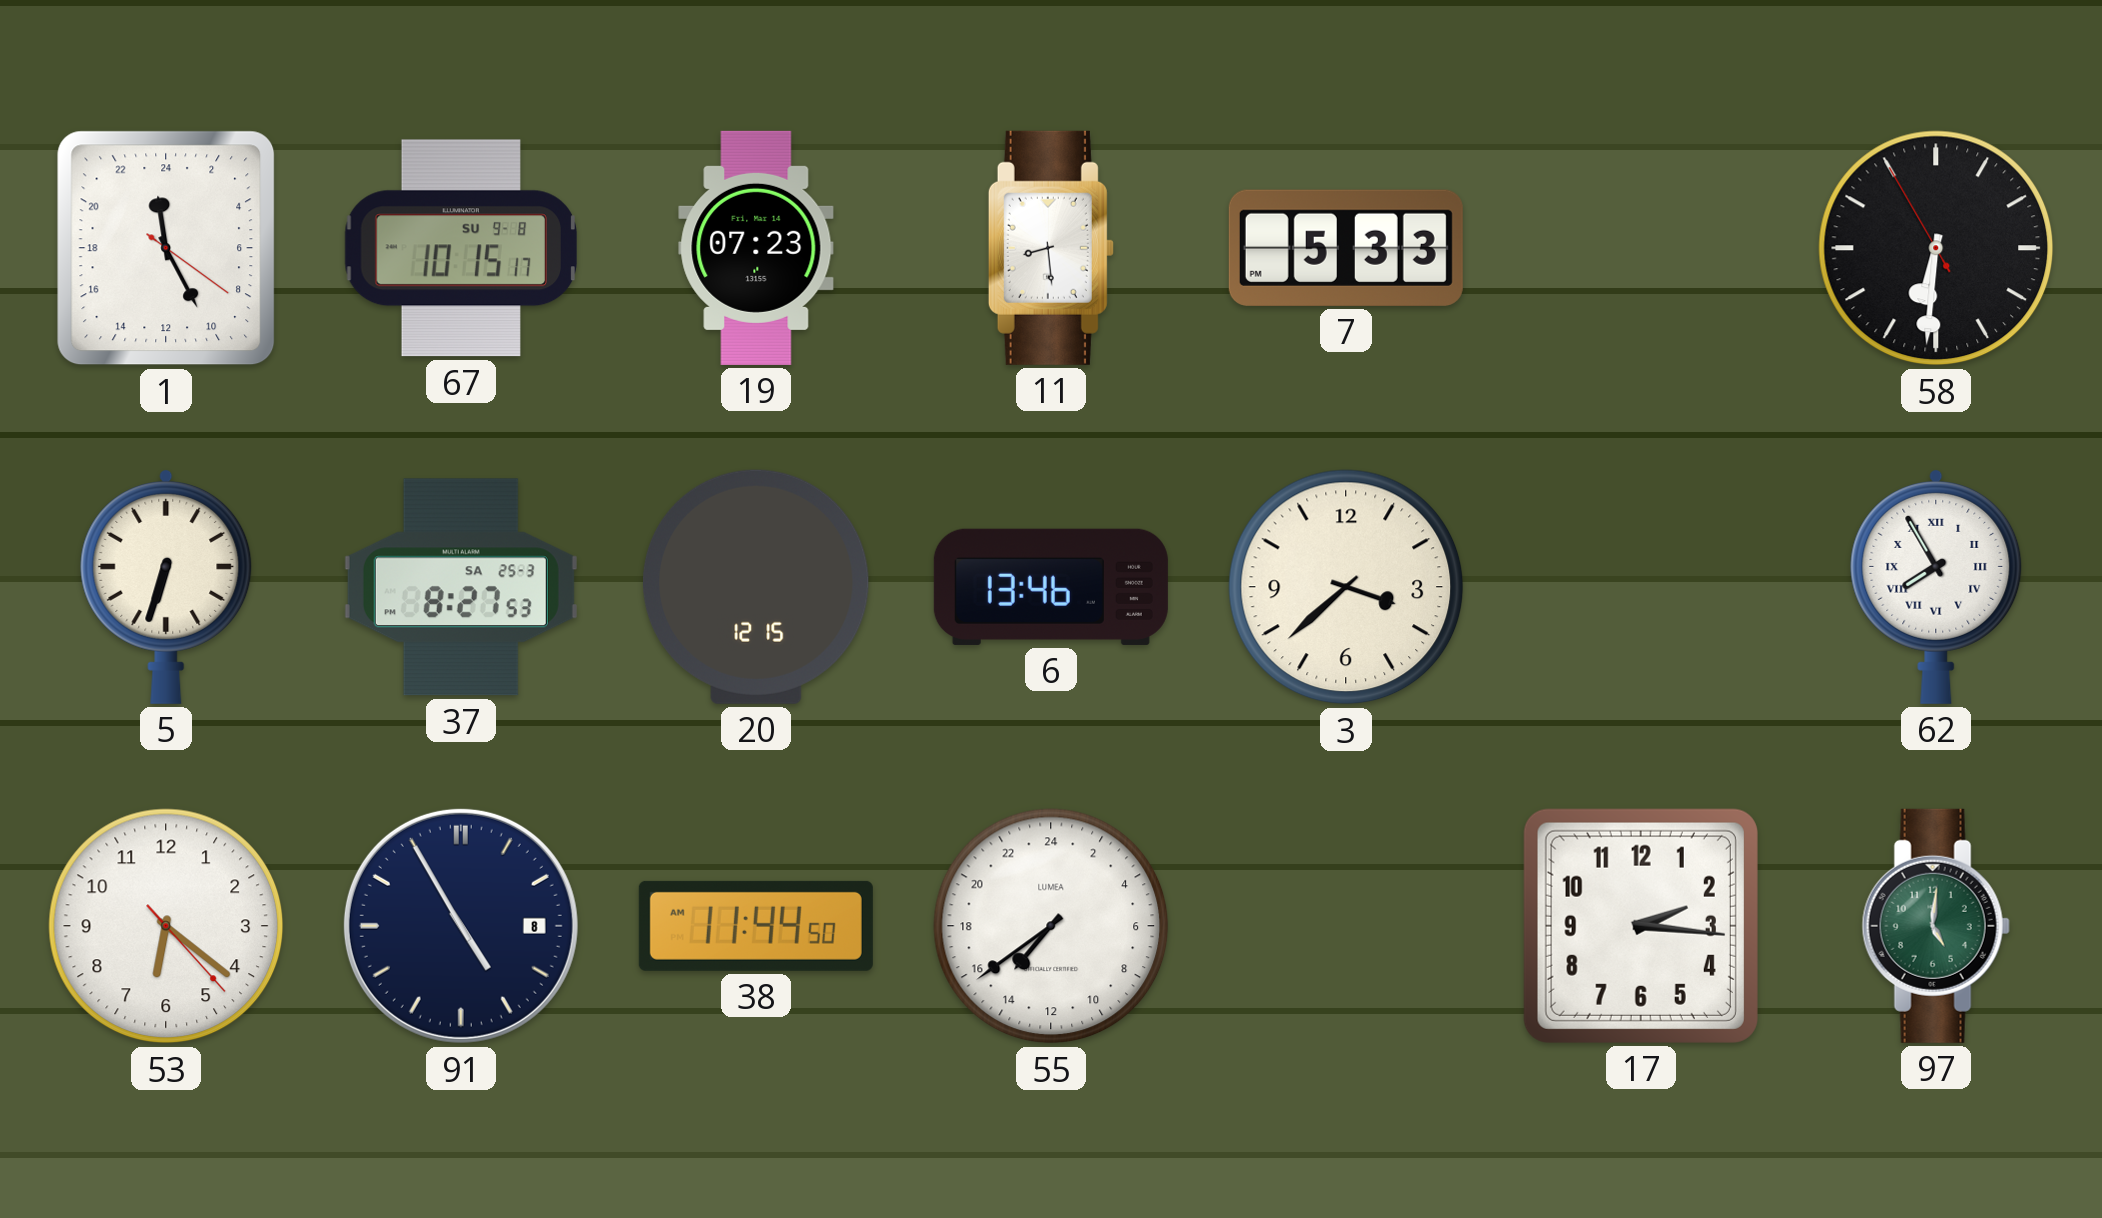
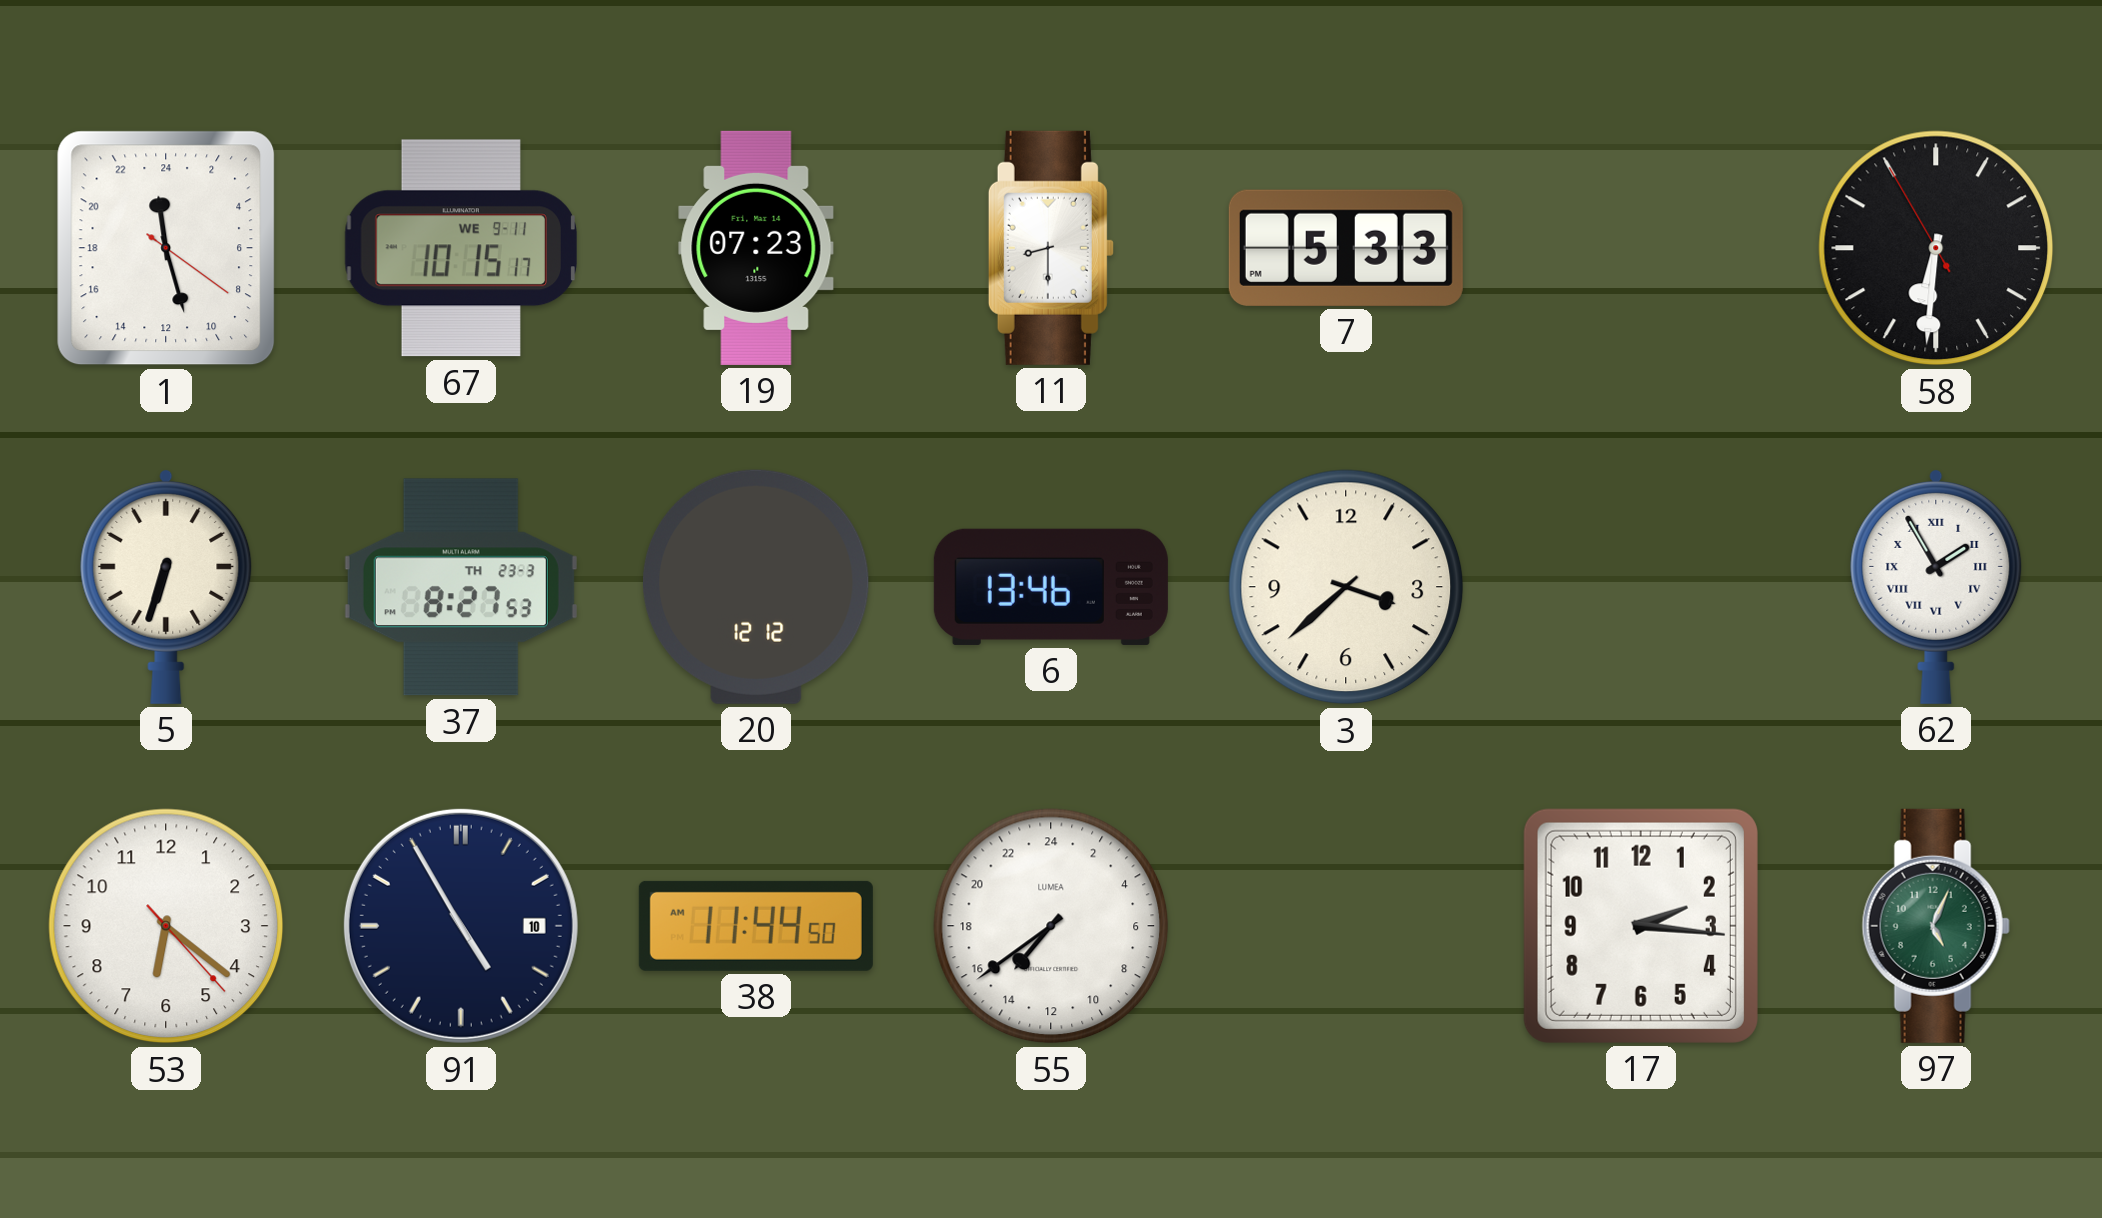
1: 23:25 -> 23:27
67 date: SU 9-8 -> WE 9-11
11: 8:29 -> 8:30
37 date: SA 25-3 -> TH 23-3
20: 12:15 -> 12:12
62: 7:55 -> 1:55
91 date: 8 -> 10
97: 5:01 -> 5:04
